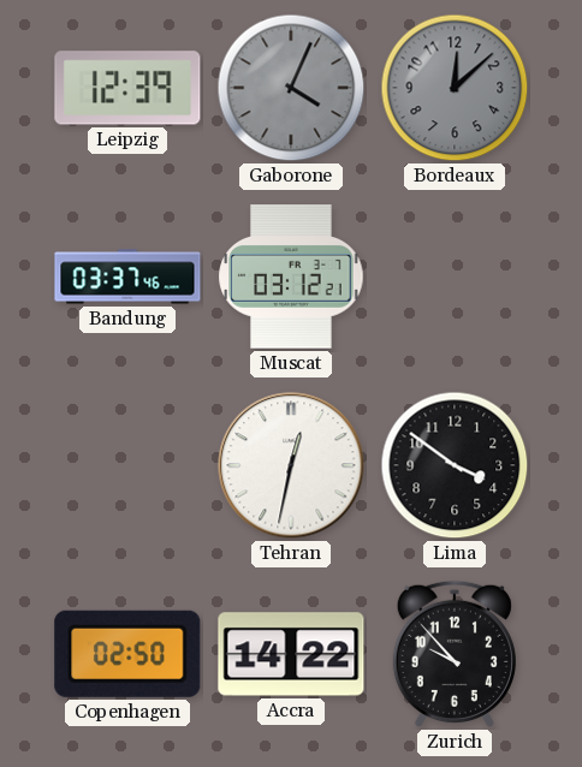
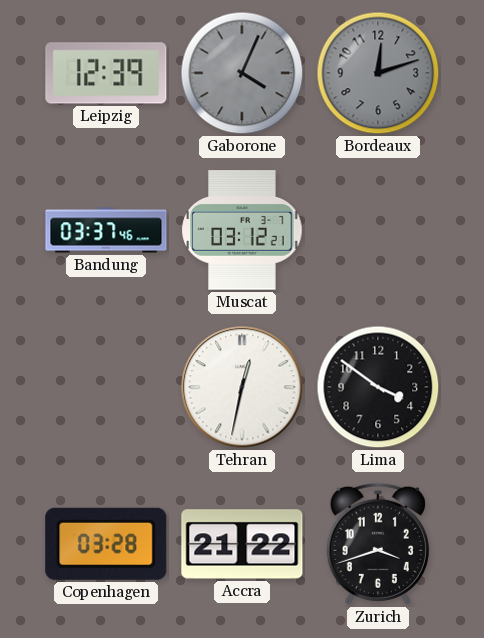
Bordeaux: 12:08 -> 12:12
Copenhagen: 02:50 -> 03:28
Accra: 14:22 -> 21:22
Zurich: 9:53 -> 3:42
